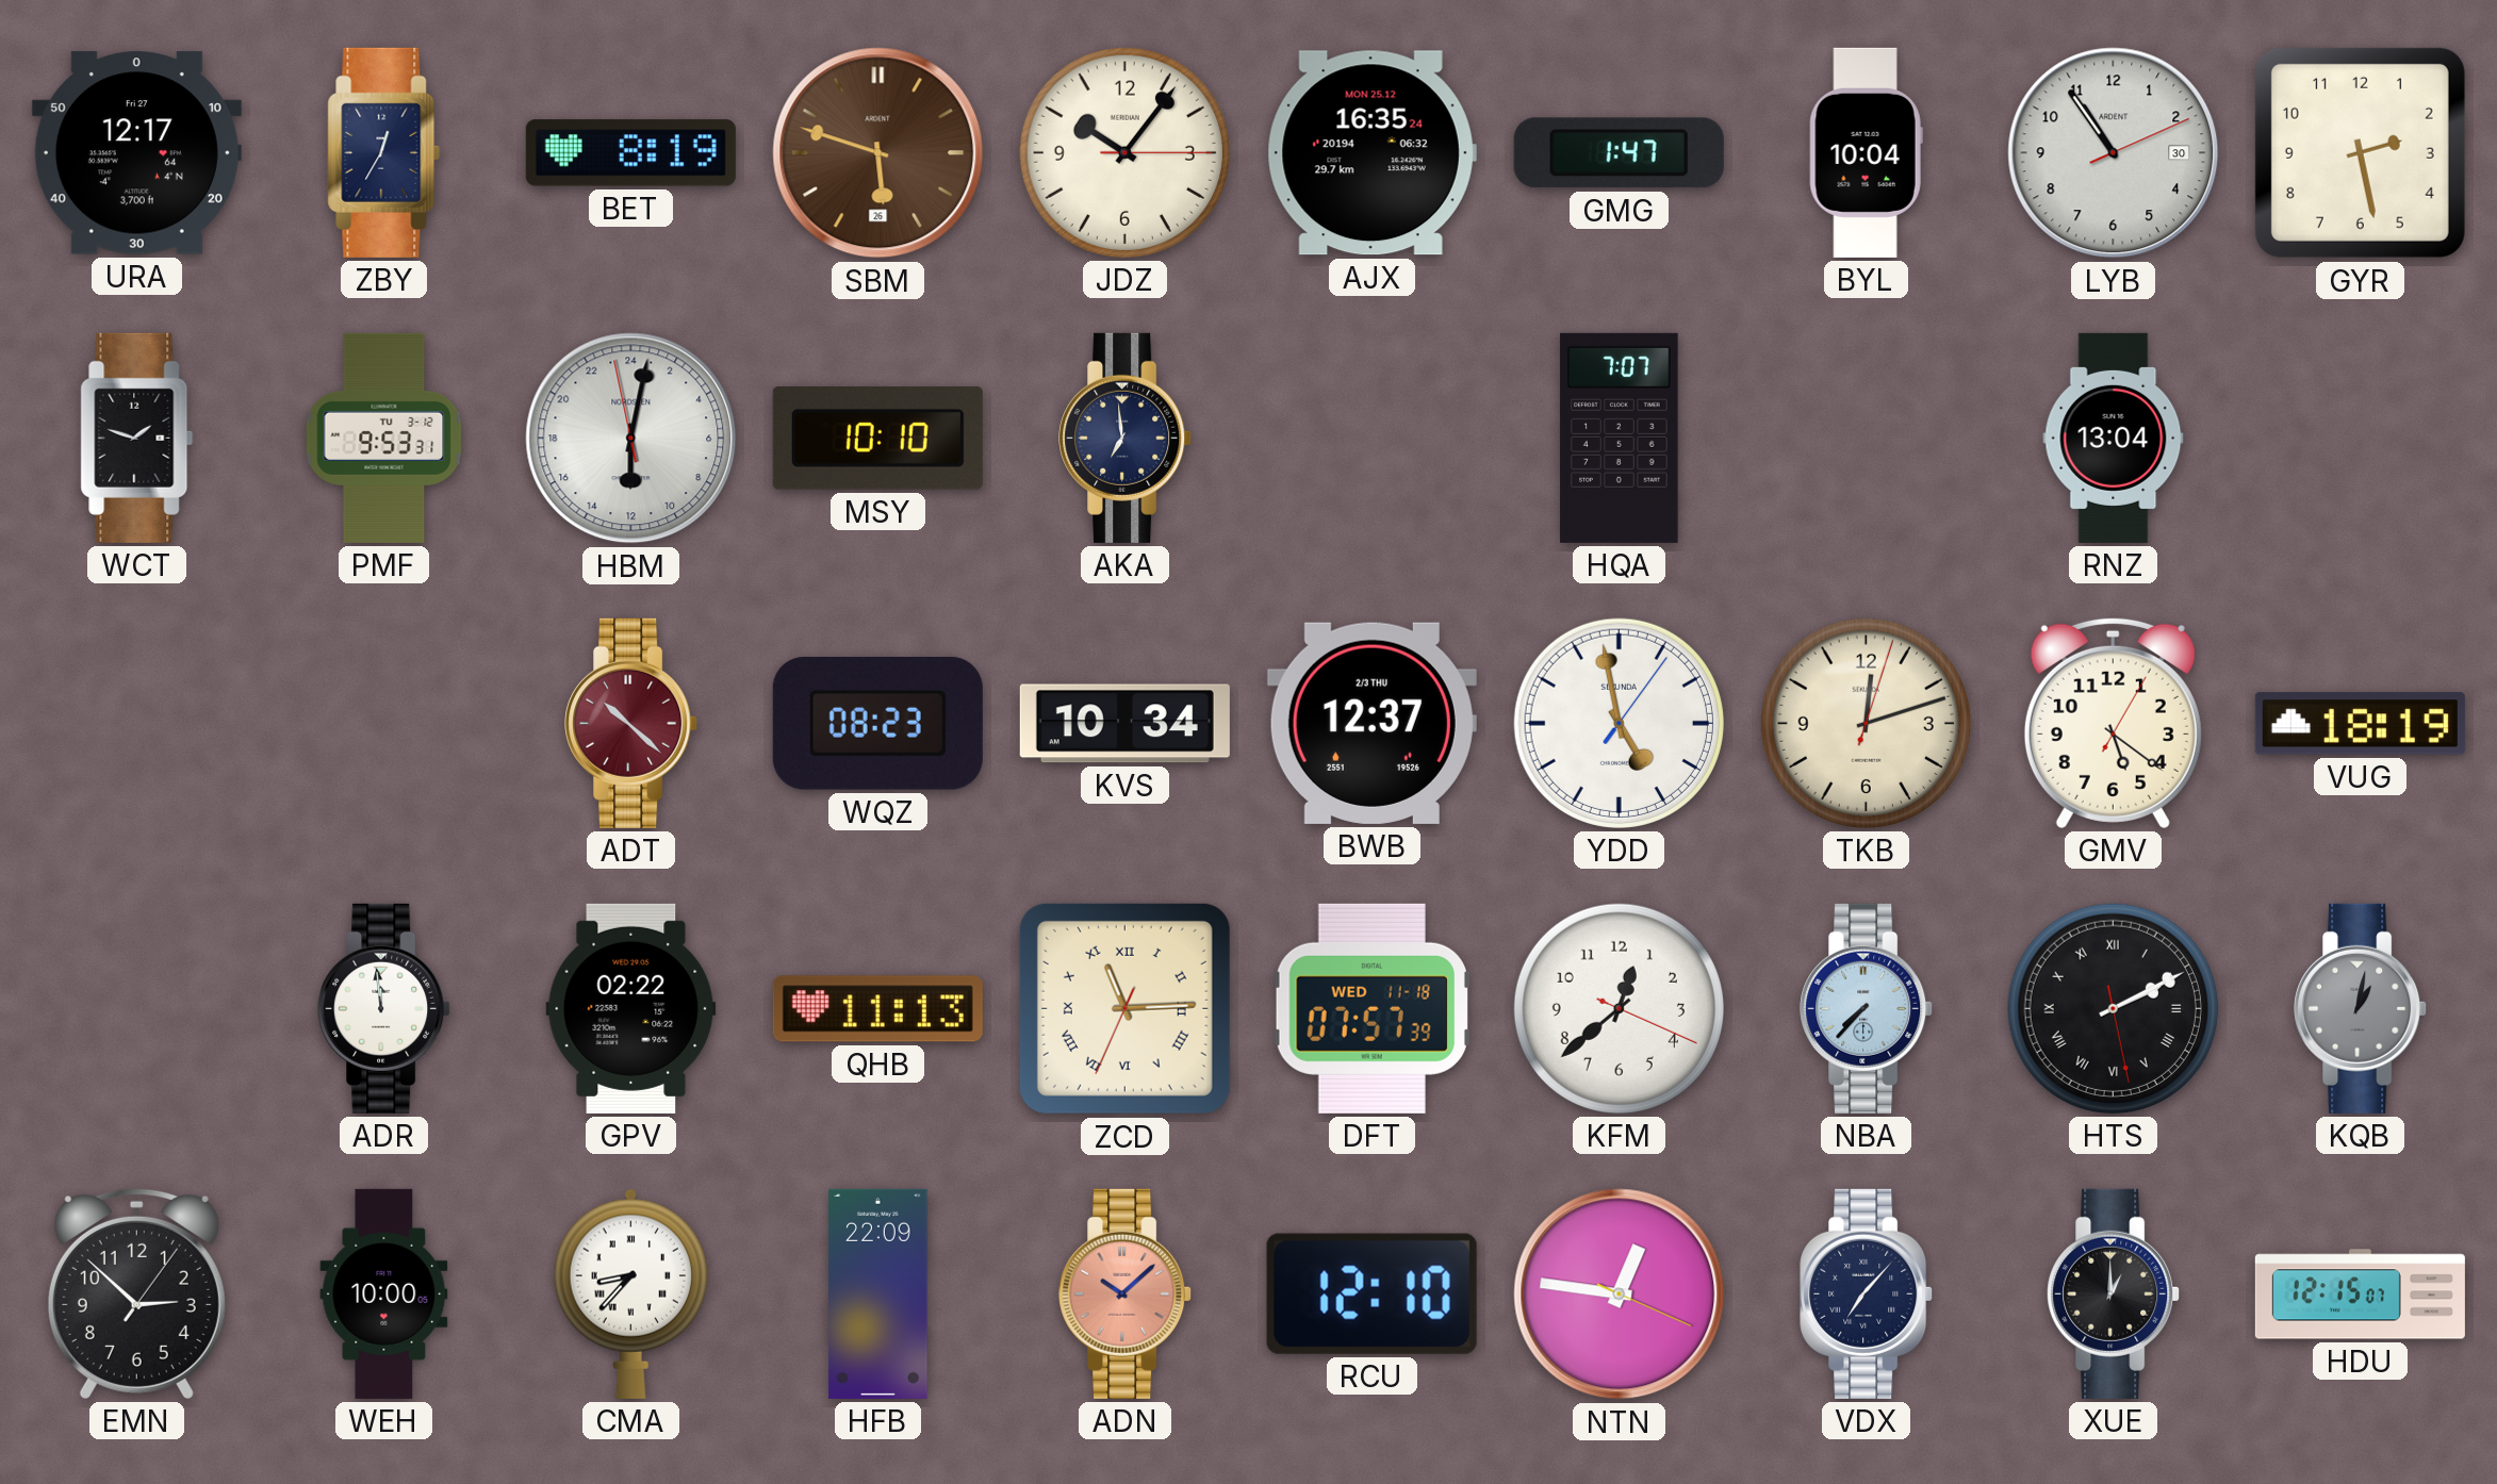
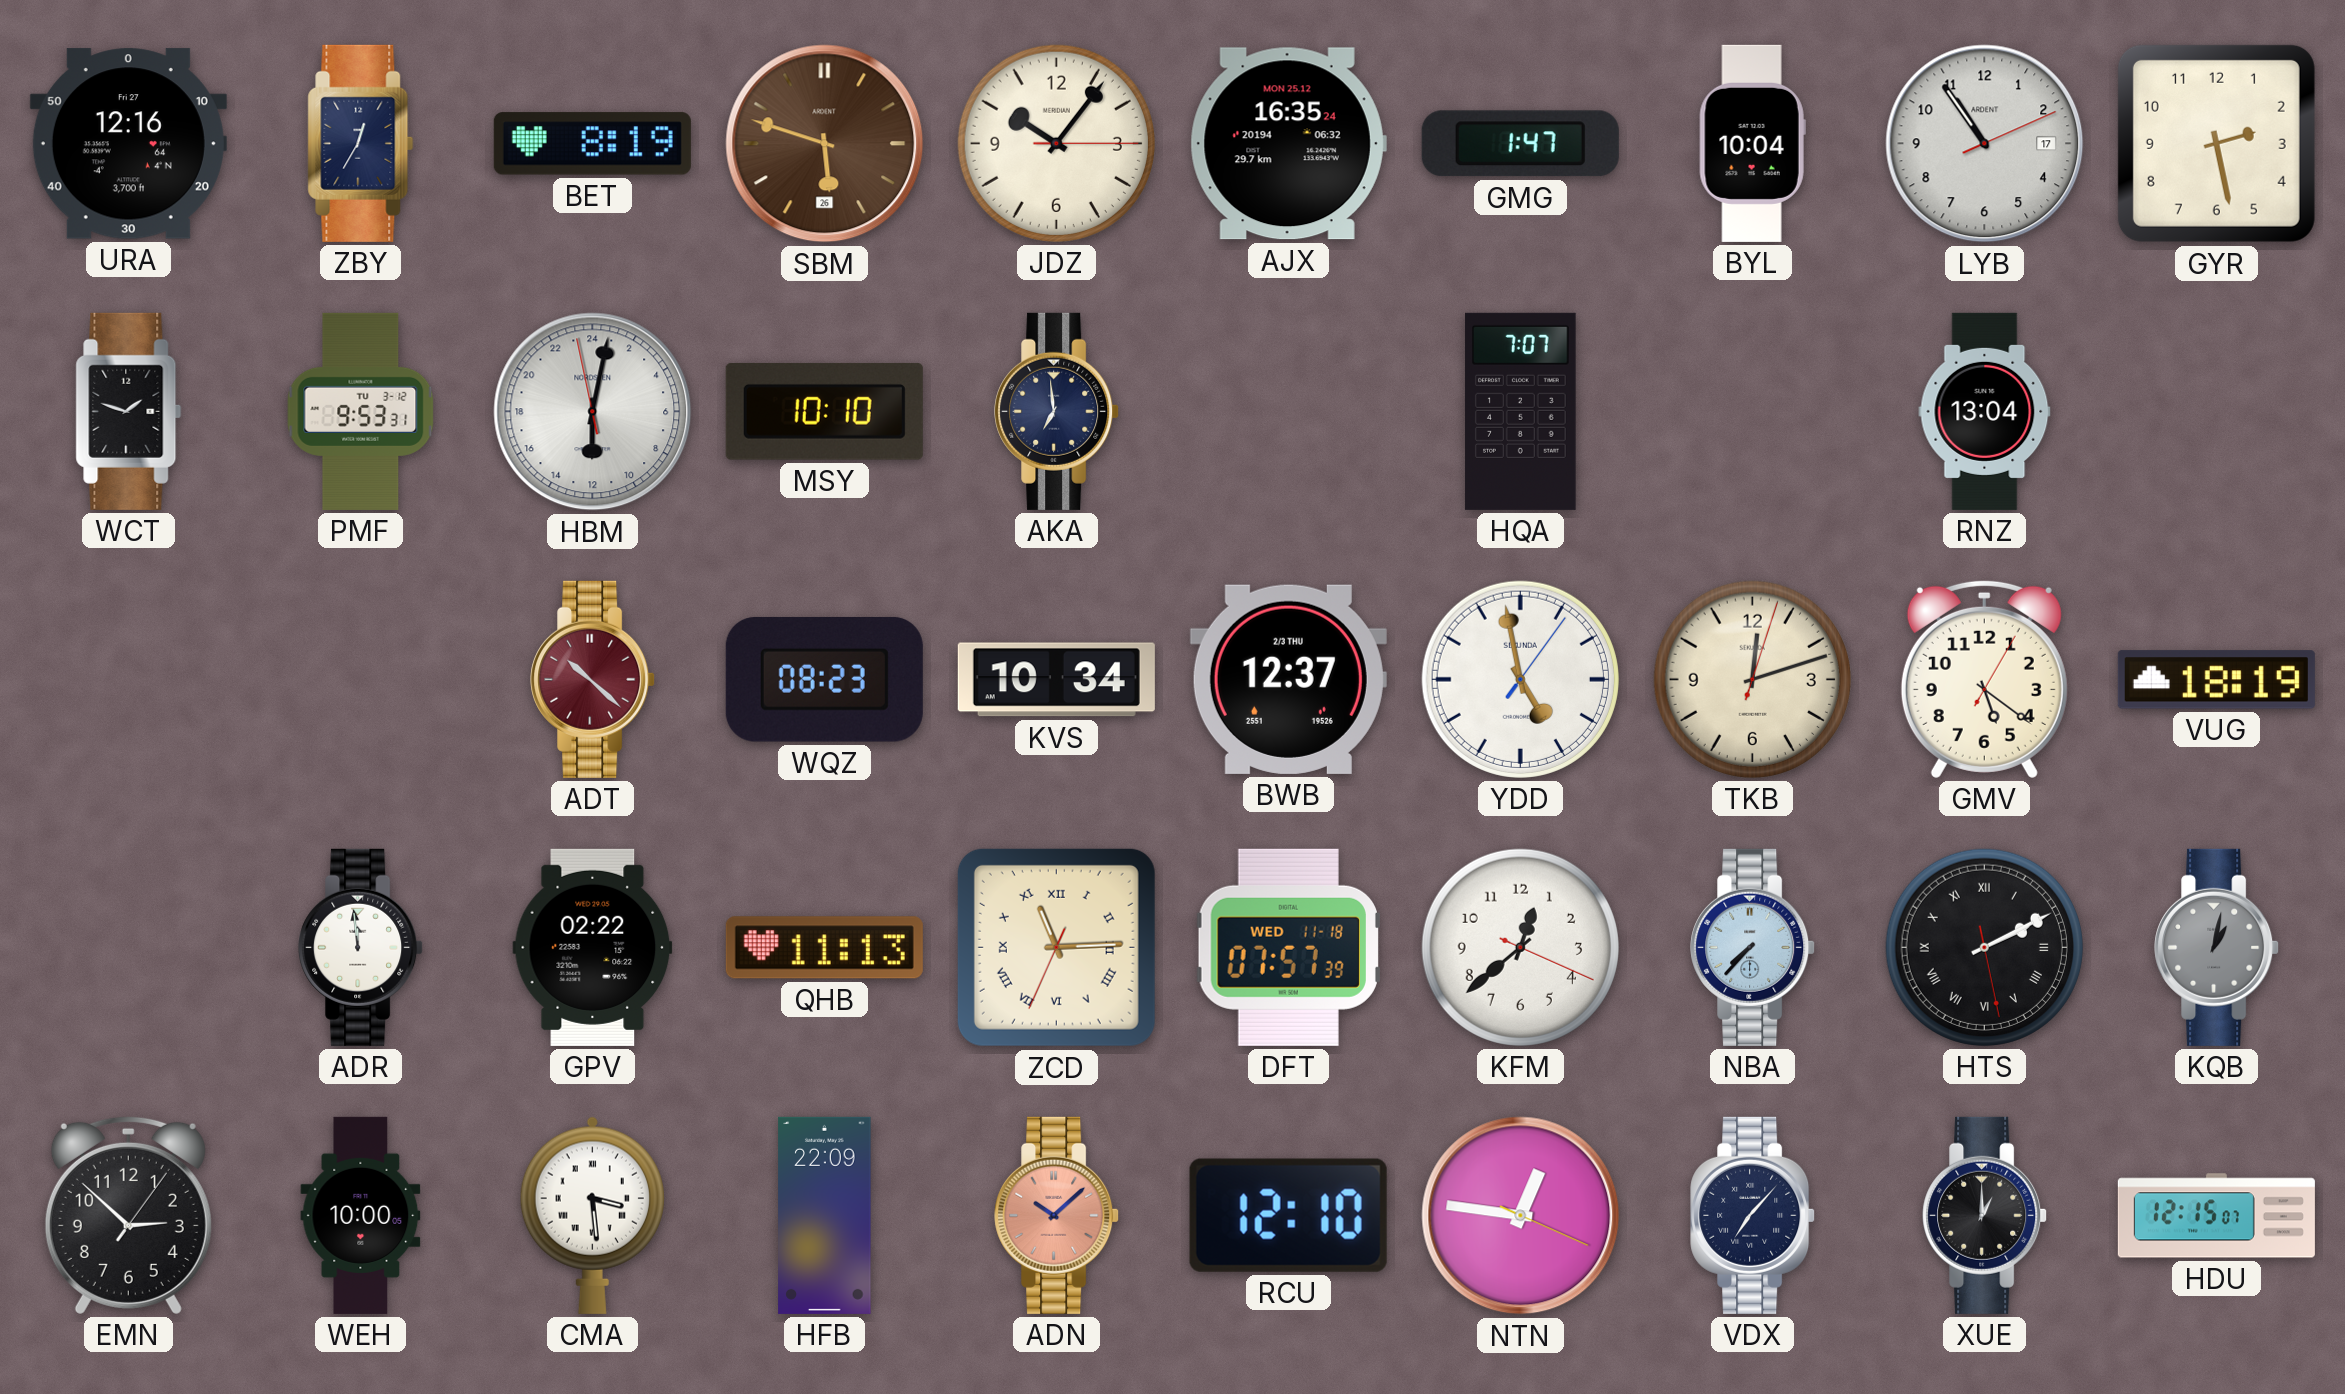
URA: 12:17 -> 12:16
LYB date: 30 -> 17
CMA: 8:37 -> 3:29
